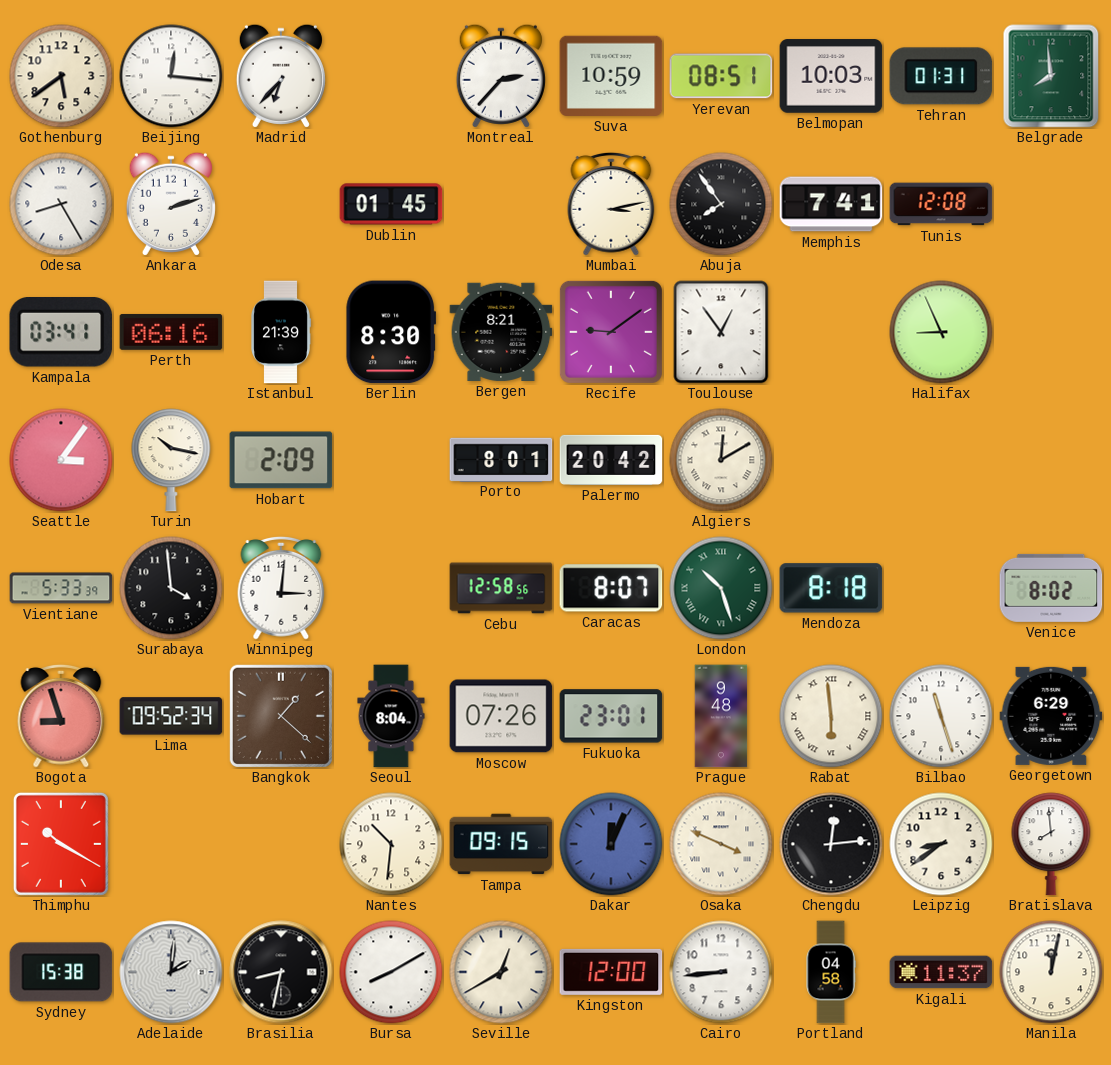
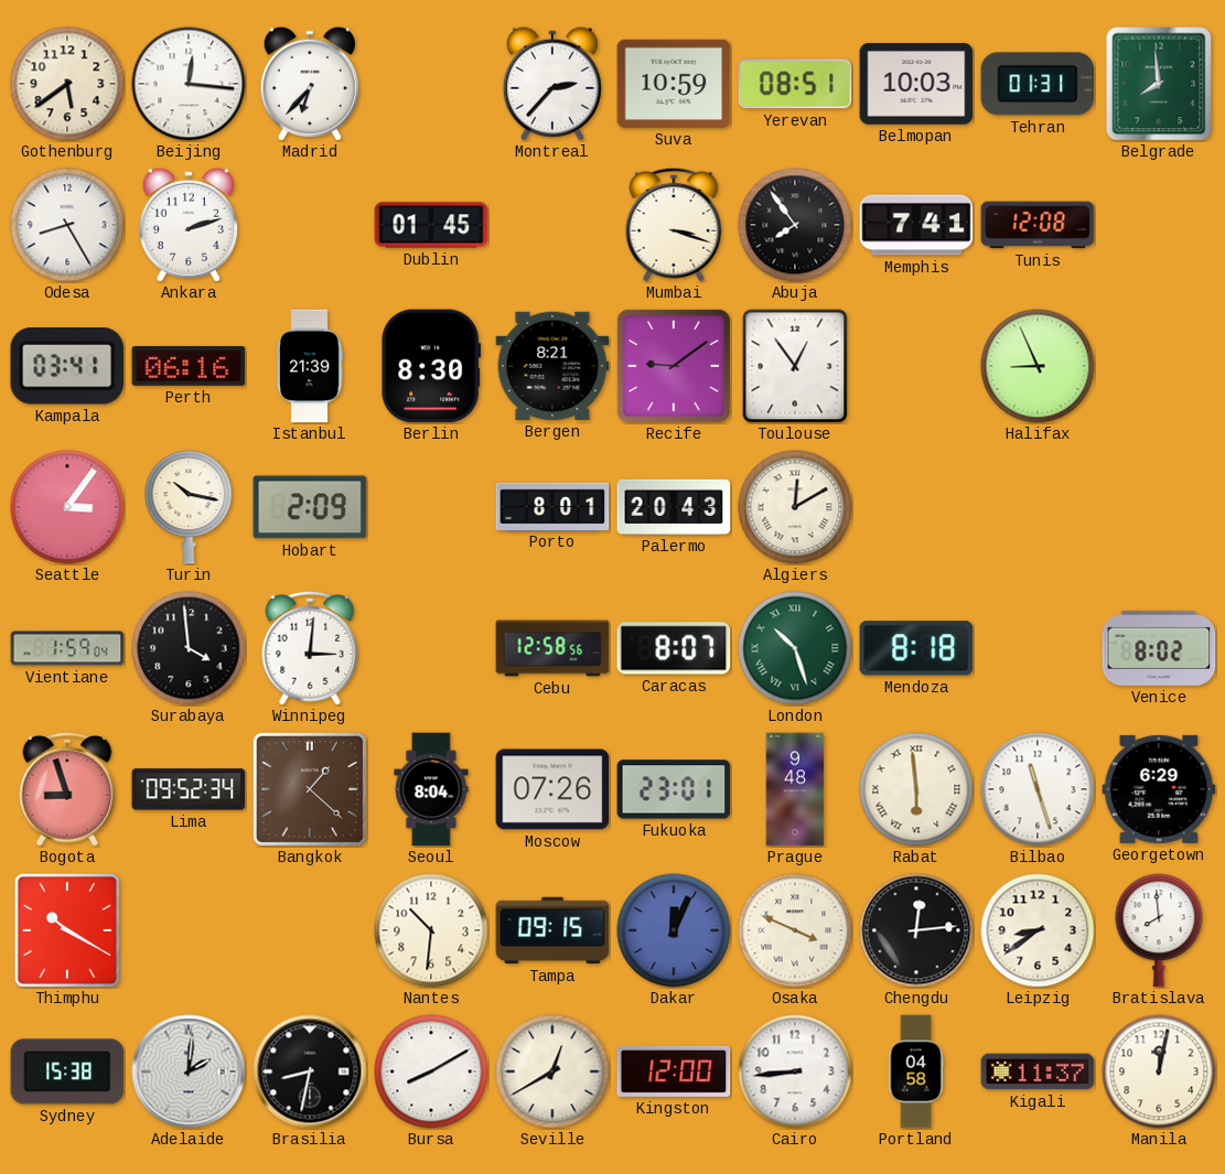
Mumbai: 3:13 -> 3:18
Palermo: 20:42 -> 20:43
Vientiane: 5:33 -> 1:59
